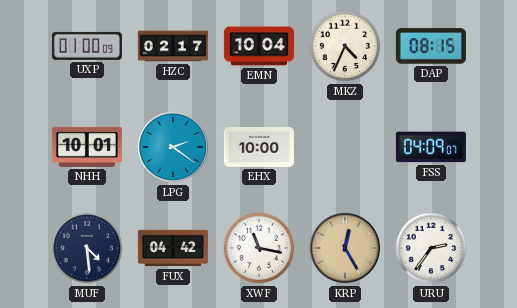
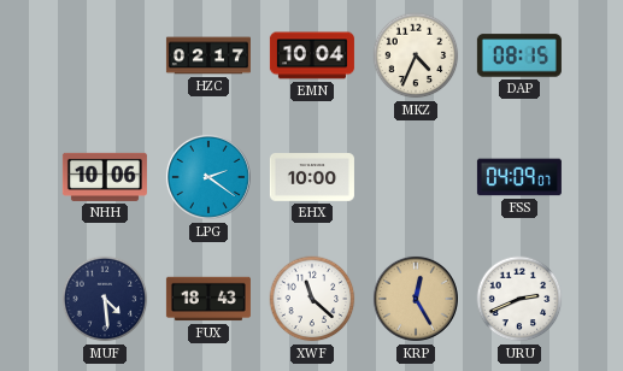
UXP: 01:00 -> none
NHH: 10:01 -> 10:06
FUX: 04:42 -> 18:43
XWF: 11:17 -> 11:22
URU: 2:36 -> 2:41
